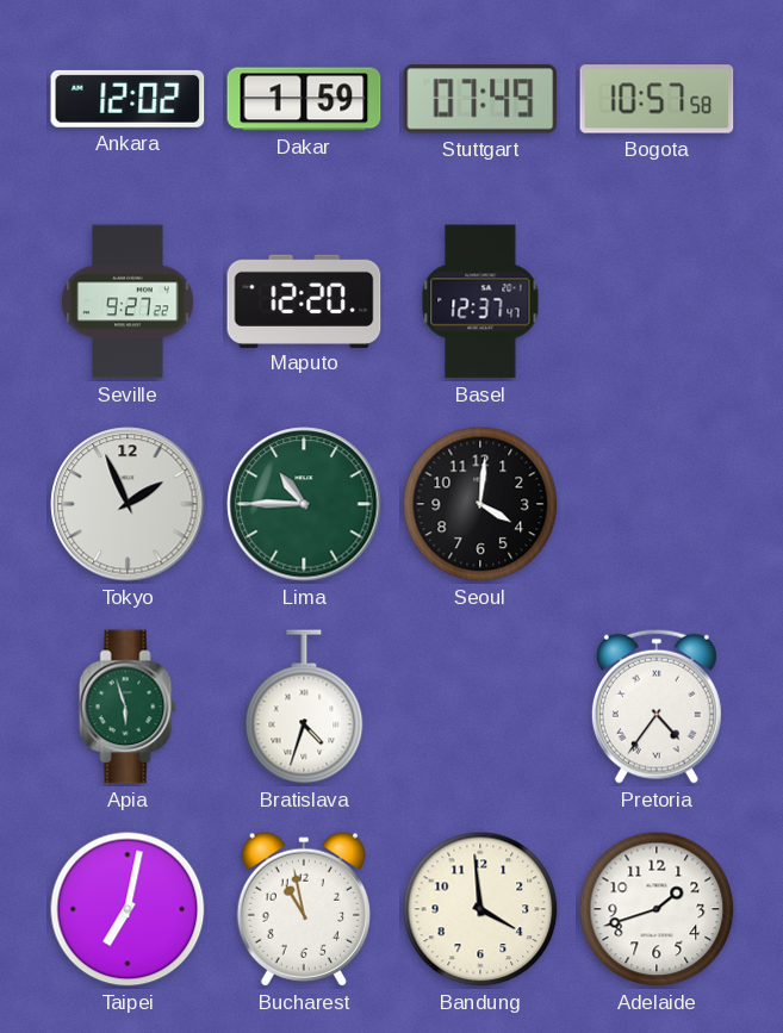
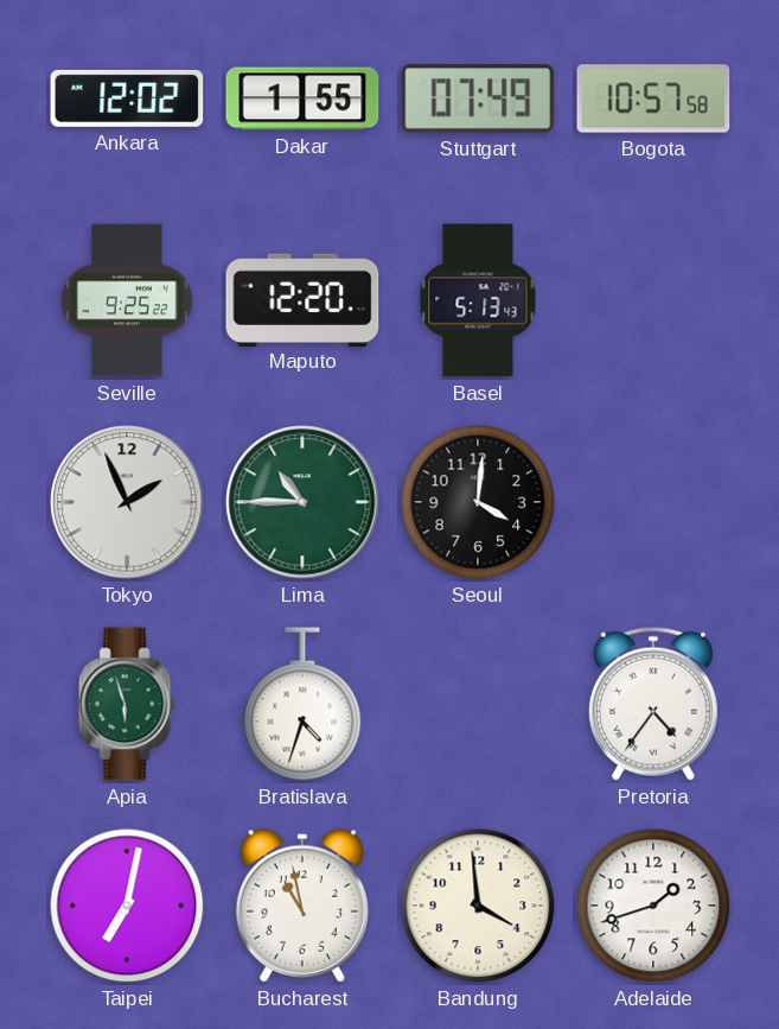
Dakar: 1:59 -> 1:55
Seville: 9:27 -> 9:25
Basel: 12:37 -> 5:13
